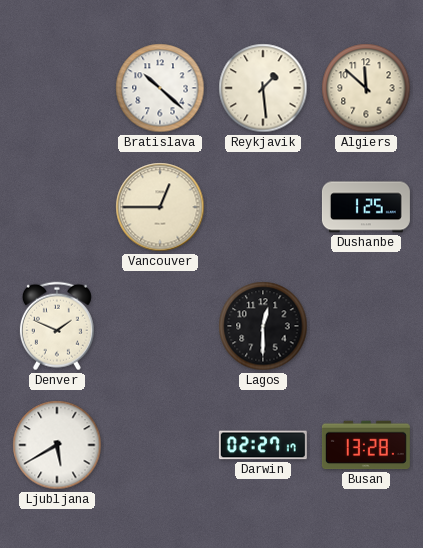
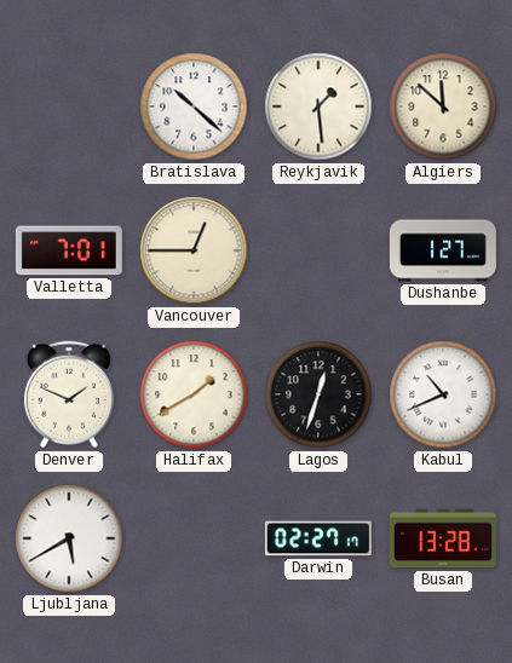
Valletta: none -> 7:01
Dushanbe: 1:25 -> 1:27
Halifax: none -> 1:40
Lagos: 12:30 -> 12:33
Kabul: none -> 10:41
